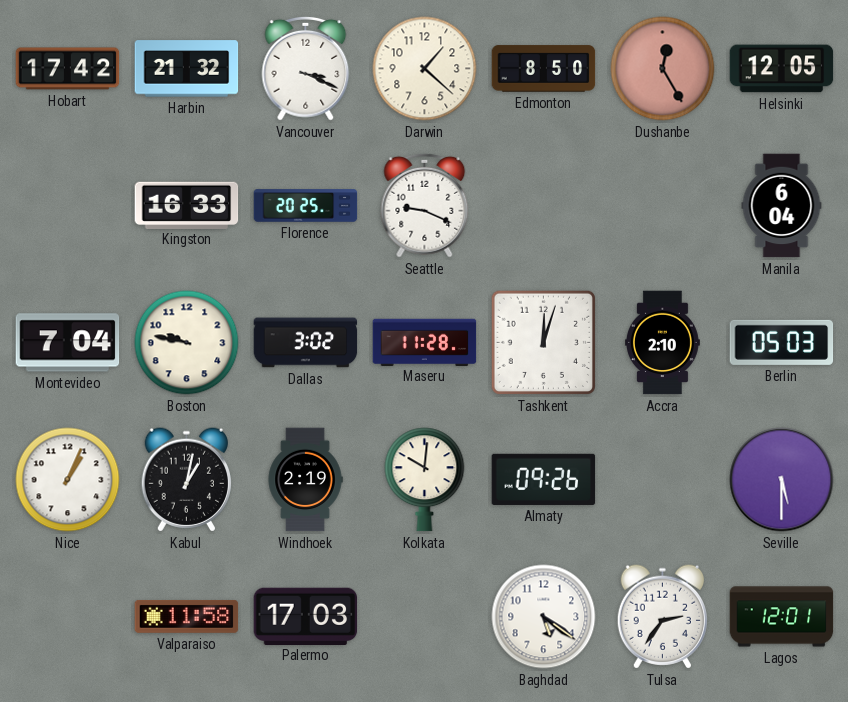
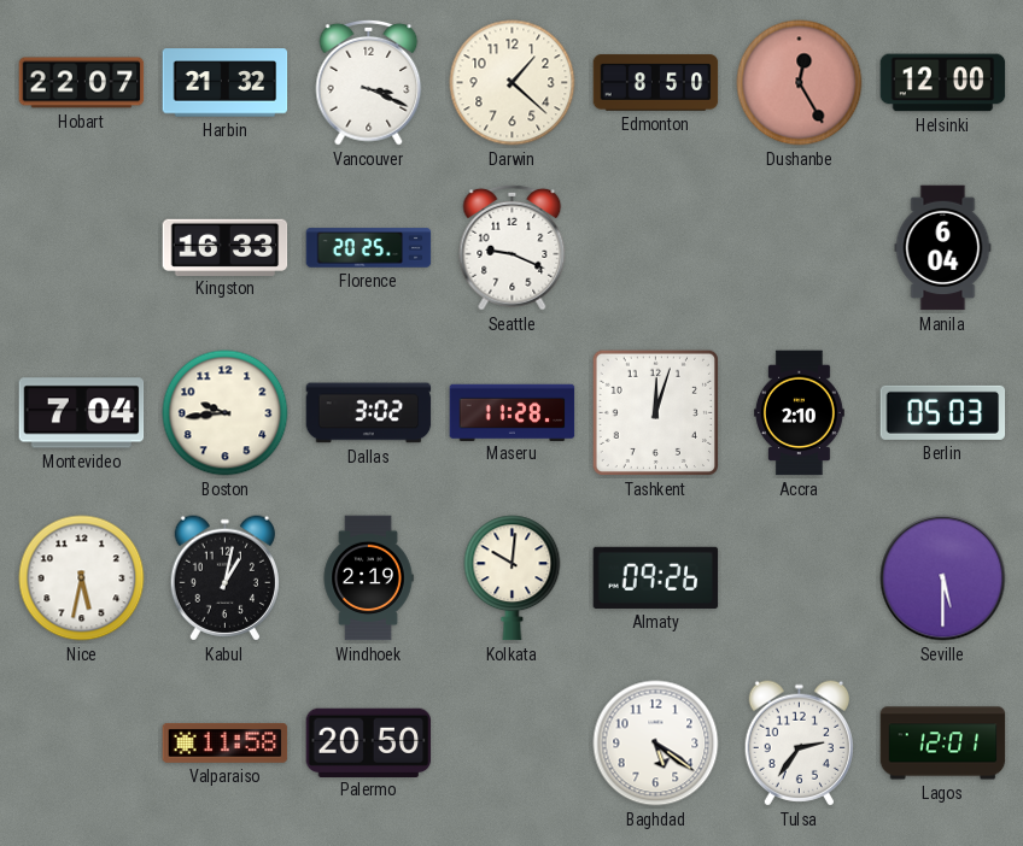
Hobart: 17:42 -> 22:07
Helsinki: 12:05 -> 12:00
Boston: 9:47 -> 9:44
Nice: 1:04 -> 5:32
Palermo: 17:03 -> 20:50
